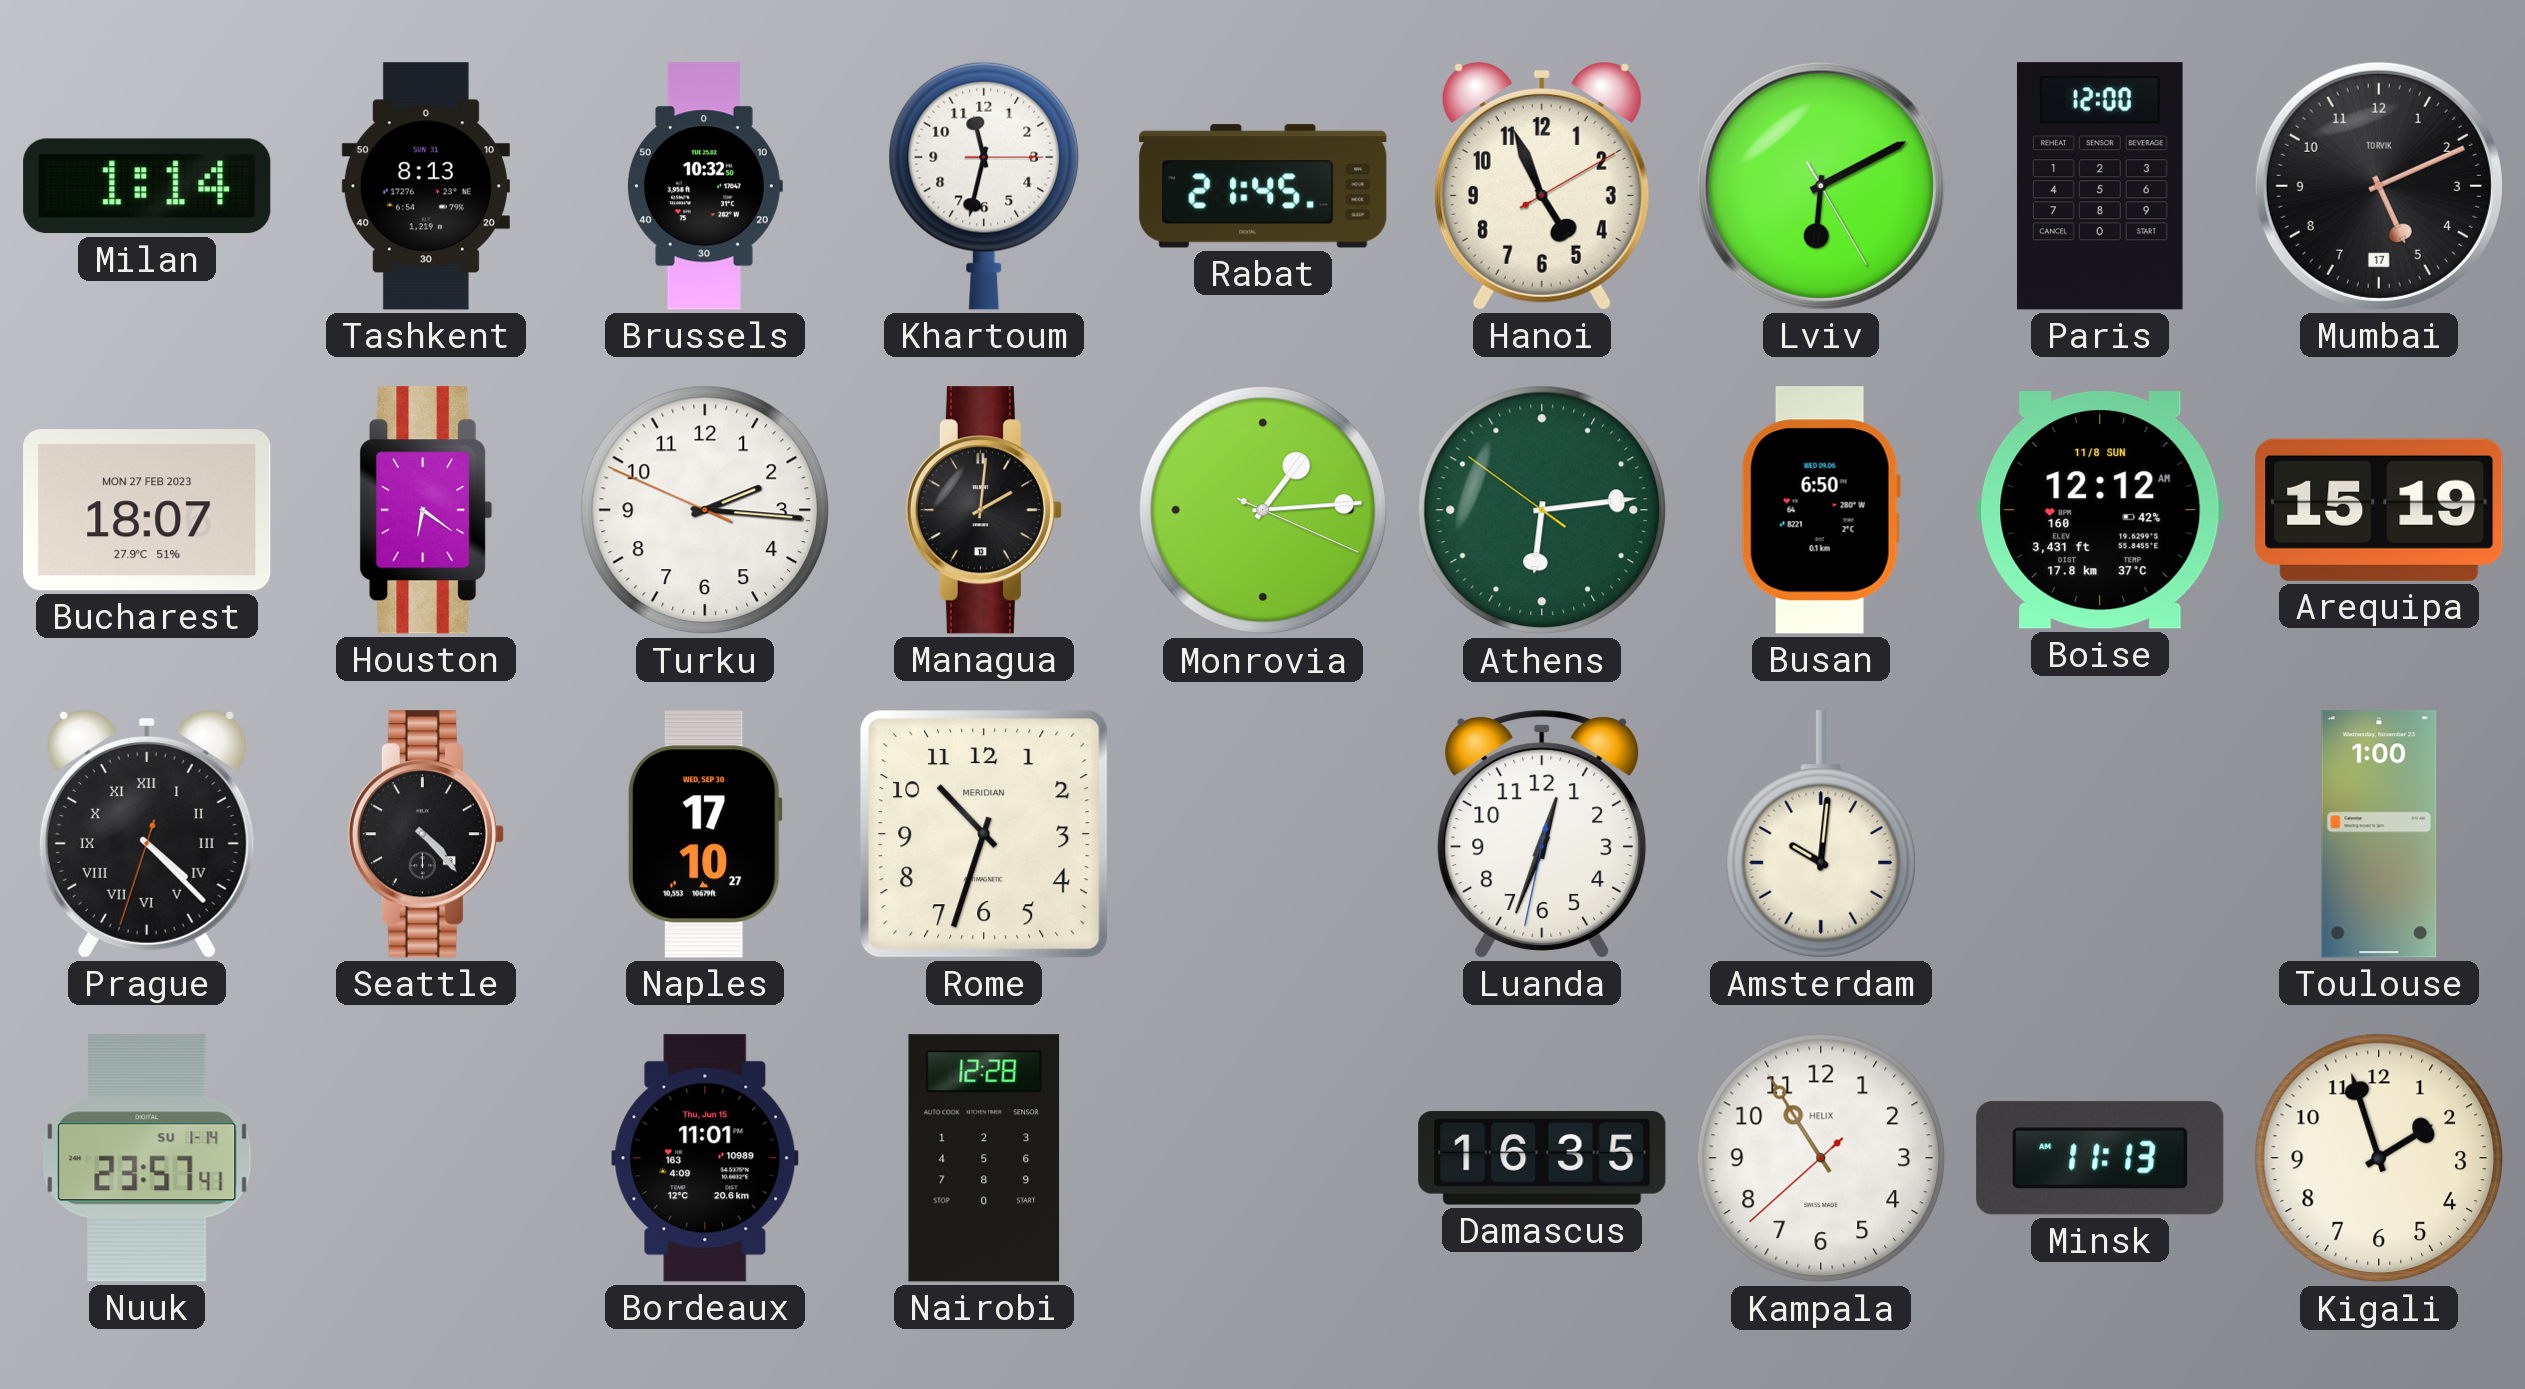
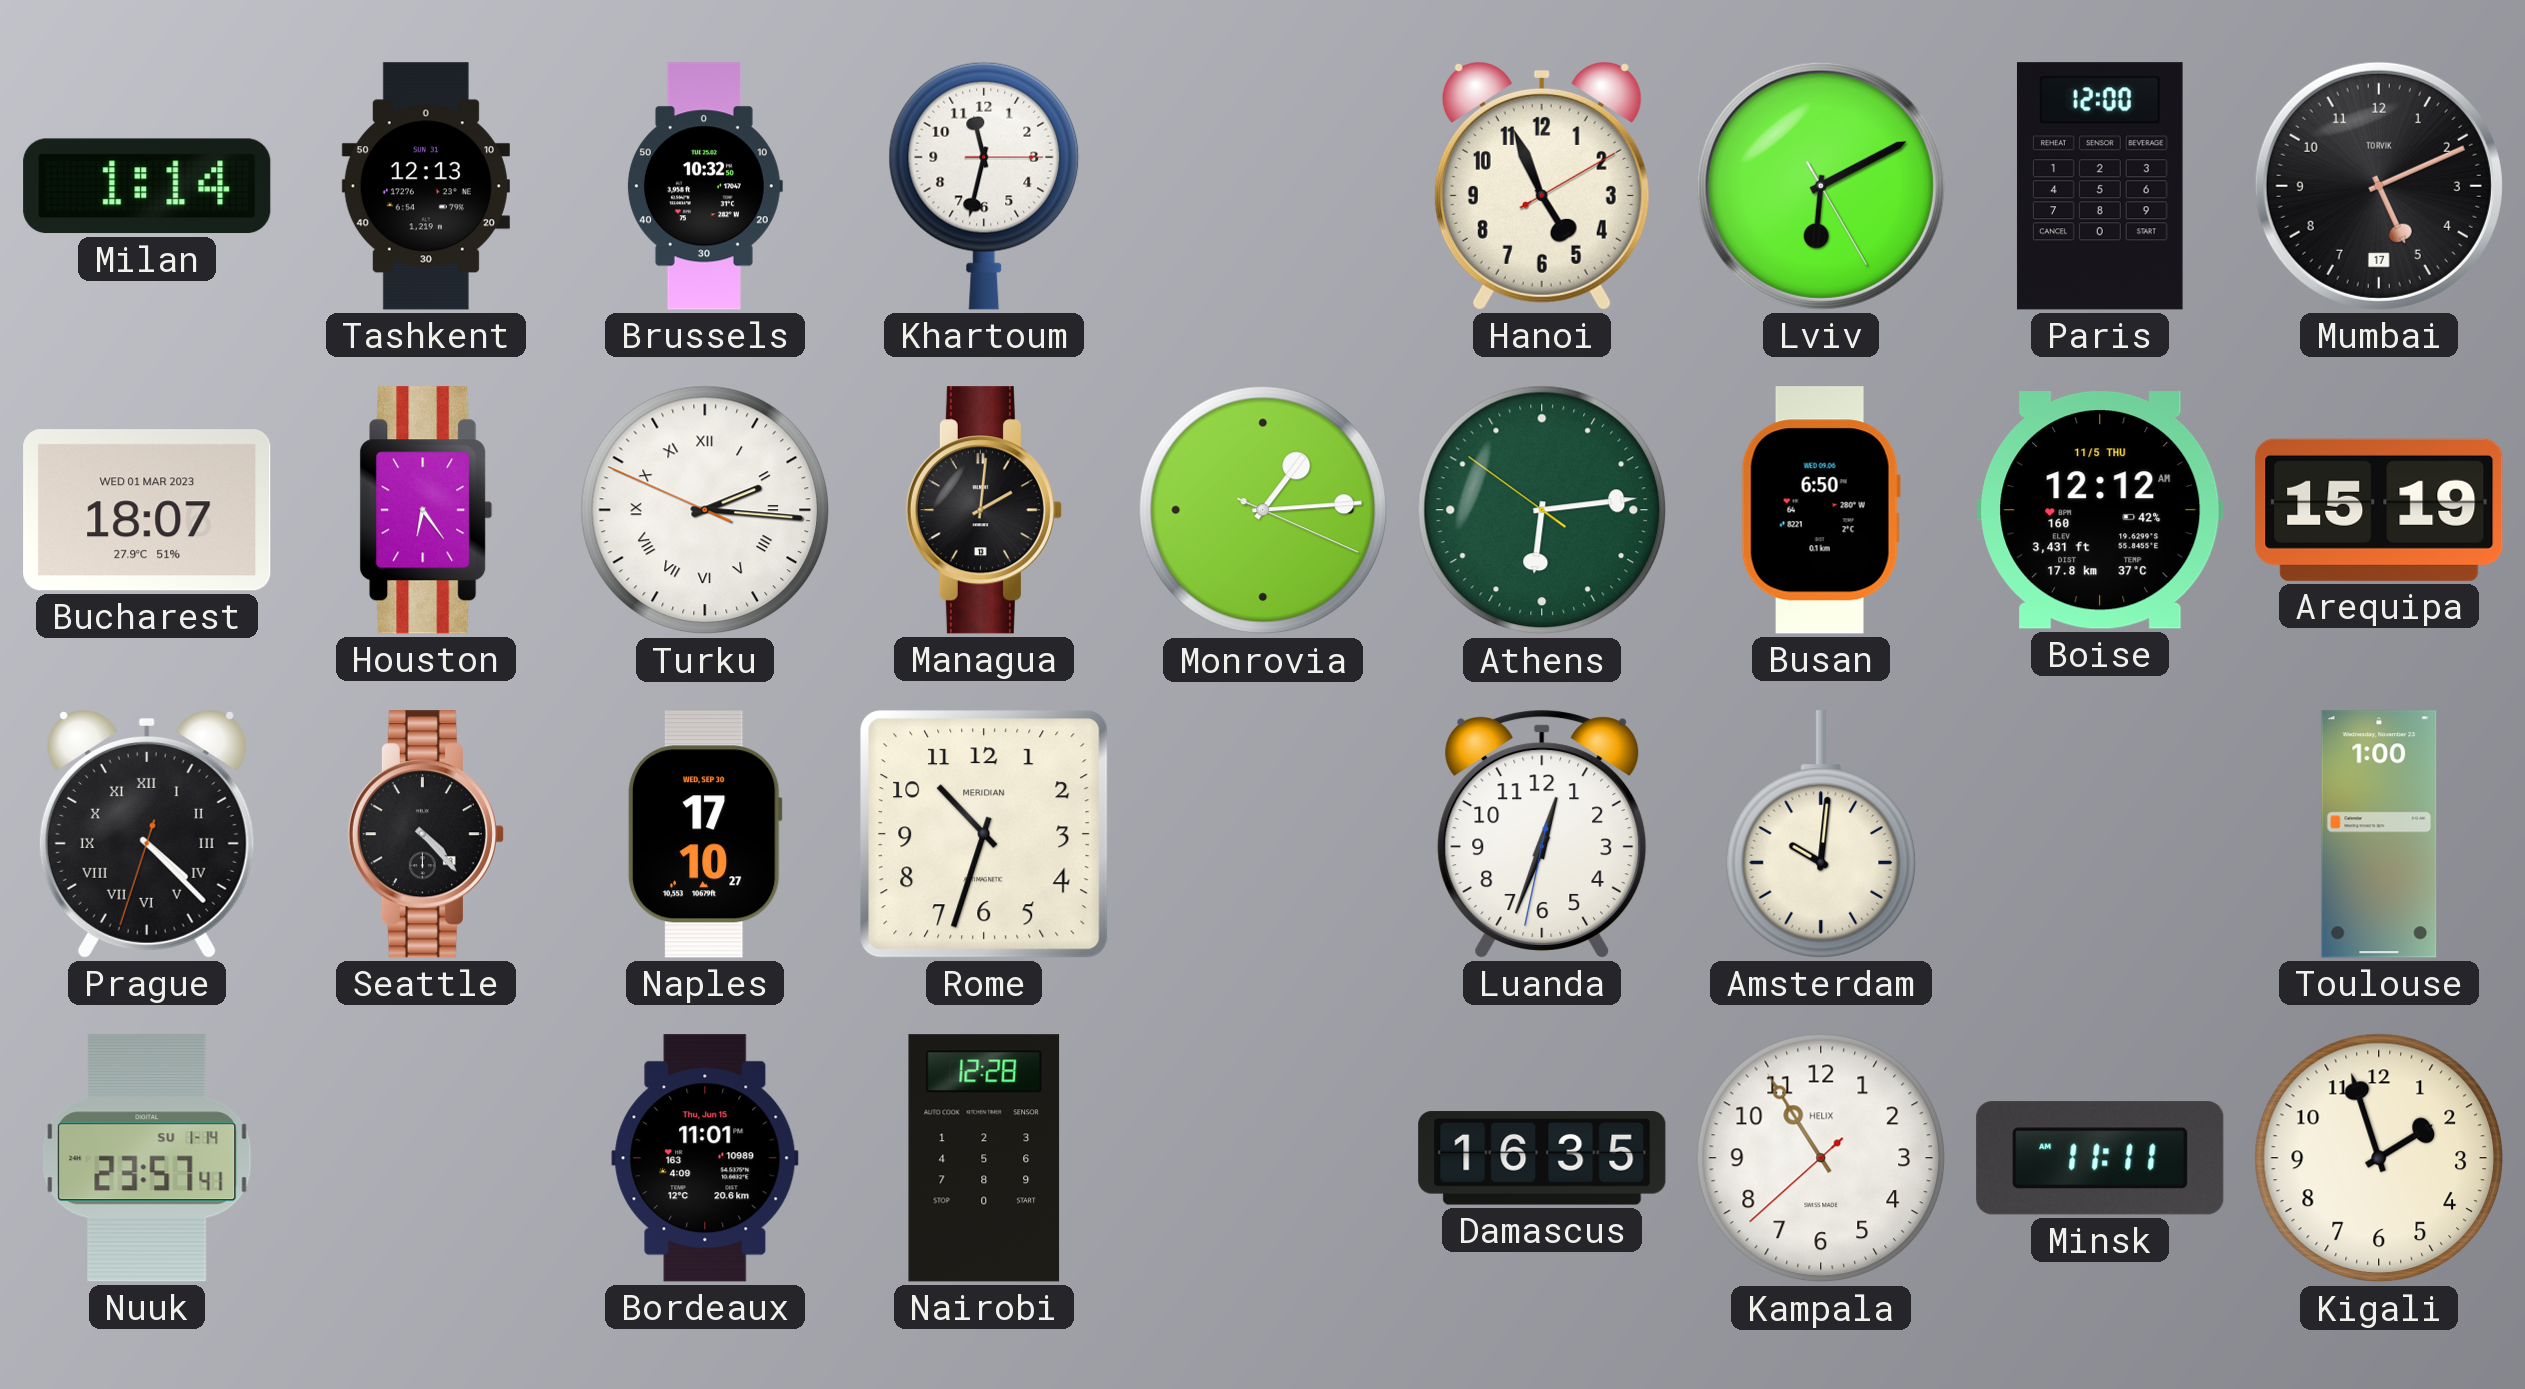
Tashkent: 8:13 -> 12:13
Rabat: 21:45 -> none
Bucharest date: MON 27 FEB 2023 -> WED 01 MAR 2023
Houston: 6:21 -> 6:24
Turku numerals: Arabic -> Roman
Boise date: 11/8 SUN -> 11/5 THU
Minsk: 11:13 -> 11:11
